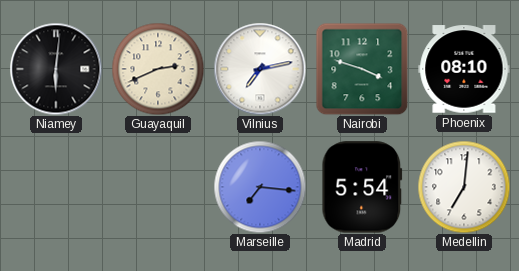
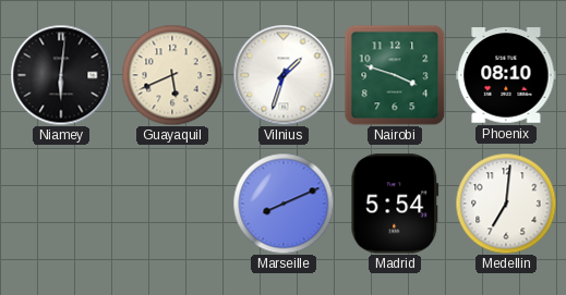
Guayaquil: 2:41 -> 5:41
Vilnius: 7:13 -> 1:33
Marseille: 7:16 -> 8:11
